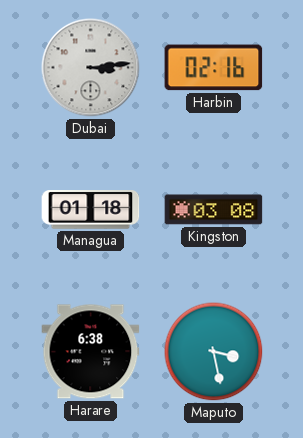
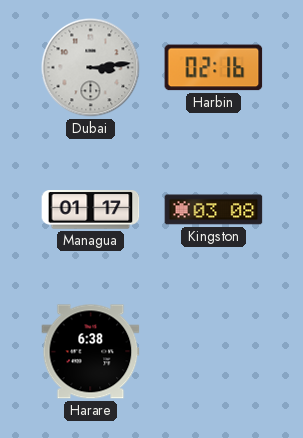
Managua: 01:18 -> 01:17
Maputo: 3:28 -> none
